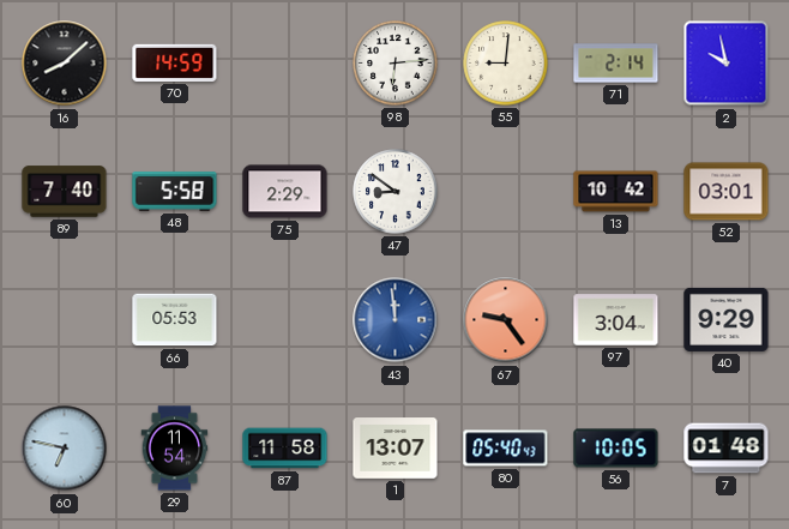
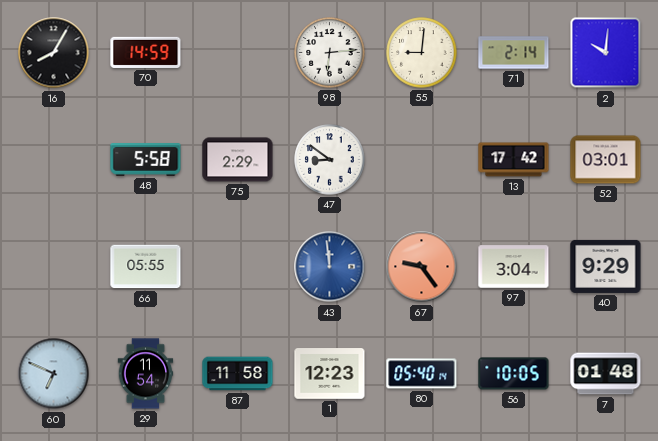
16: 8:08 -> 8:05
2: 9:58 -> 10:01
89: 7:40 -> none
13: 10:42 -> 17:42
66: 05:53 -> 05:55
60: 6:47 -> 6:49
1: 13:07 -> 12:23
80: 05:40:43 -> 05:40:14
